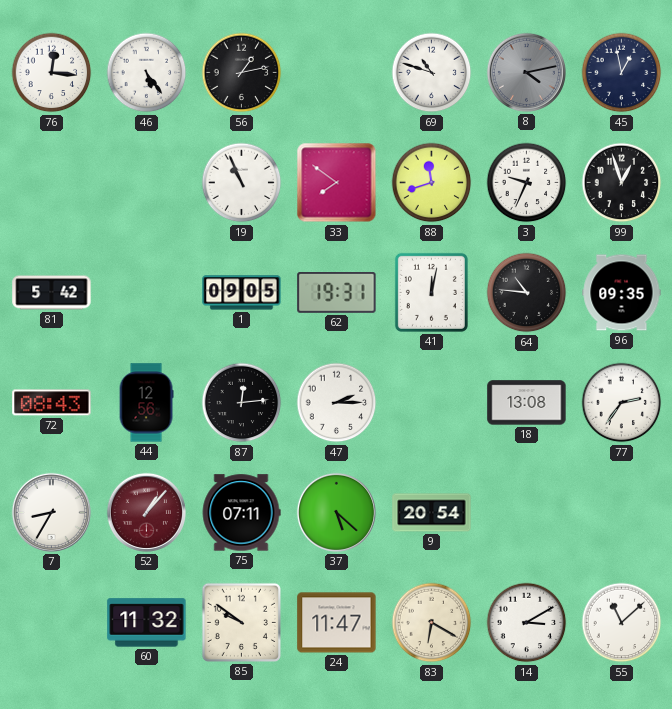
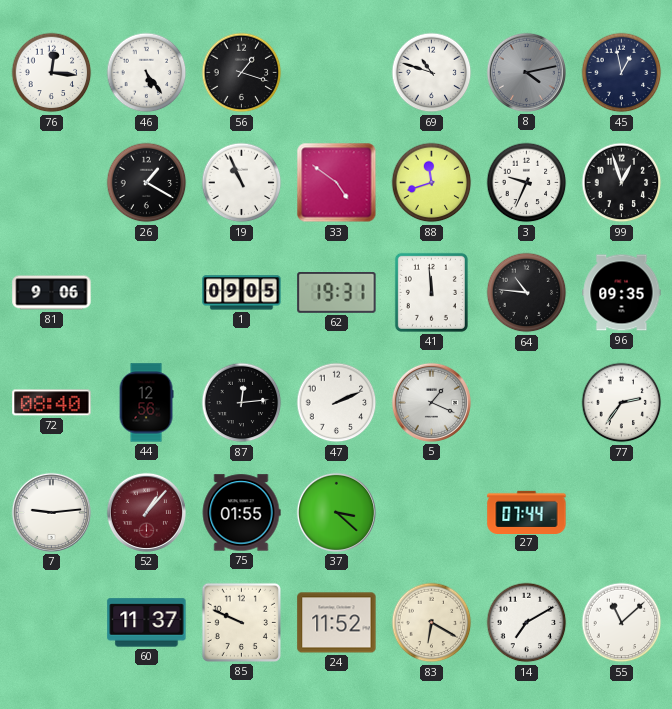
56: 1:13 -> 1:18
26: none -> 1:20
33: 7:51 -> 4:51
81: 5:42 -> 9:06
41: 12:02 -> 11:59
72: 08:43 -> 08:40
47: 2:15 -> 2:11
5: none -> 1:19
18: 13:08 -> none
7: 8:35 -> 9:14
75: 07:11 -> 01:55
37: 5:22 -> 3:22
9: 20:54 -> none
27: none -> 07:44
60: 11:32 -> 11:37
85: 9:51 -> 9:49
24: 11:47 -> 11:52
14: 3:10 -> 7:10
